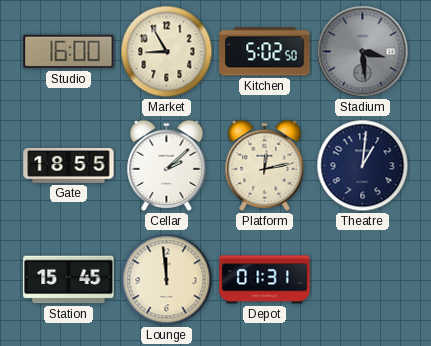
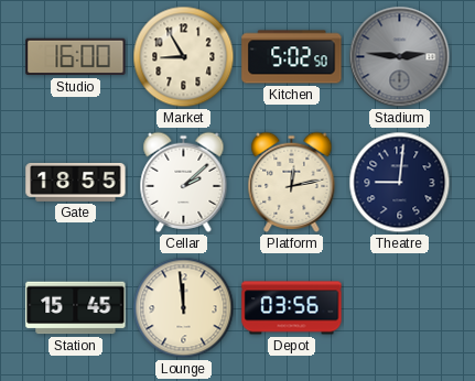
Stadium: 3:29 -> 2:46
Theatre: 1:01 -> 9:01
Depot: 01:31 -> 03:56
